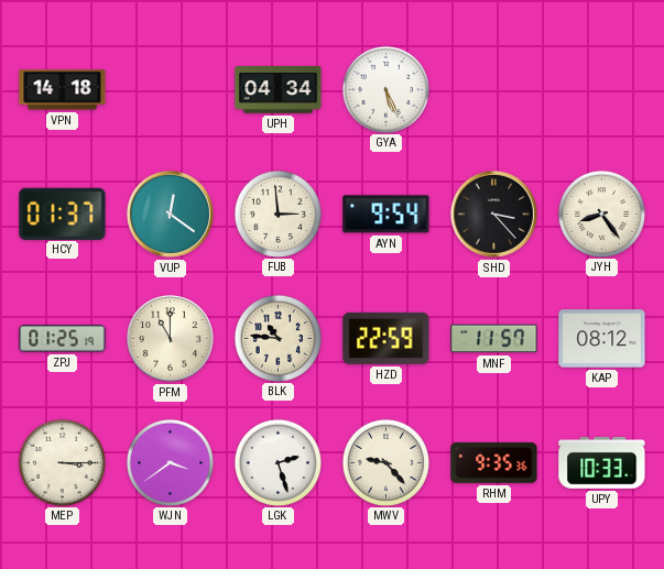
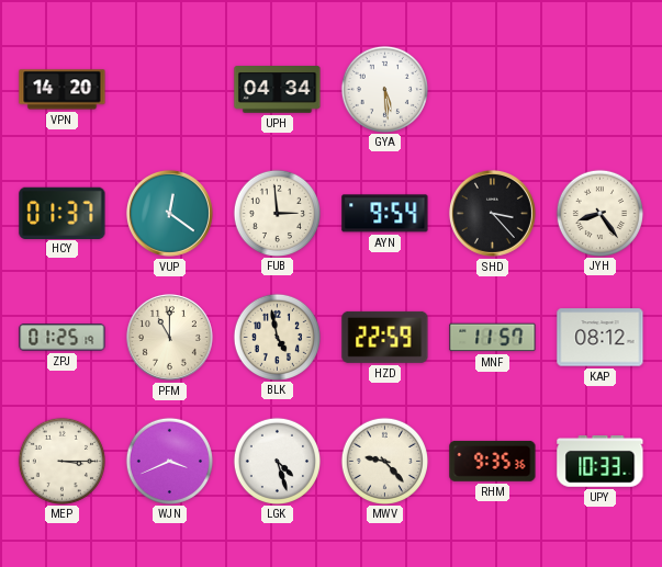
VPN: 14:18 -> 14:20
GYA: 5:26 -> 5:29
BLK: 10:46 -> 4:58
WJN: 3:39 -> 3:41
LGK: 2:27 -> 4:27
